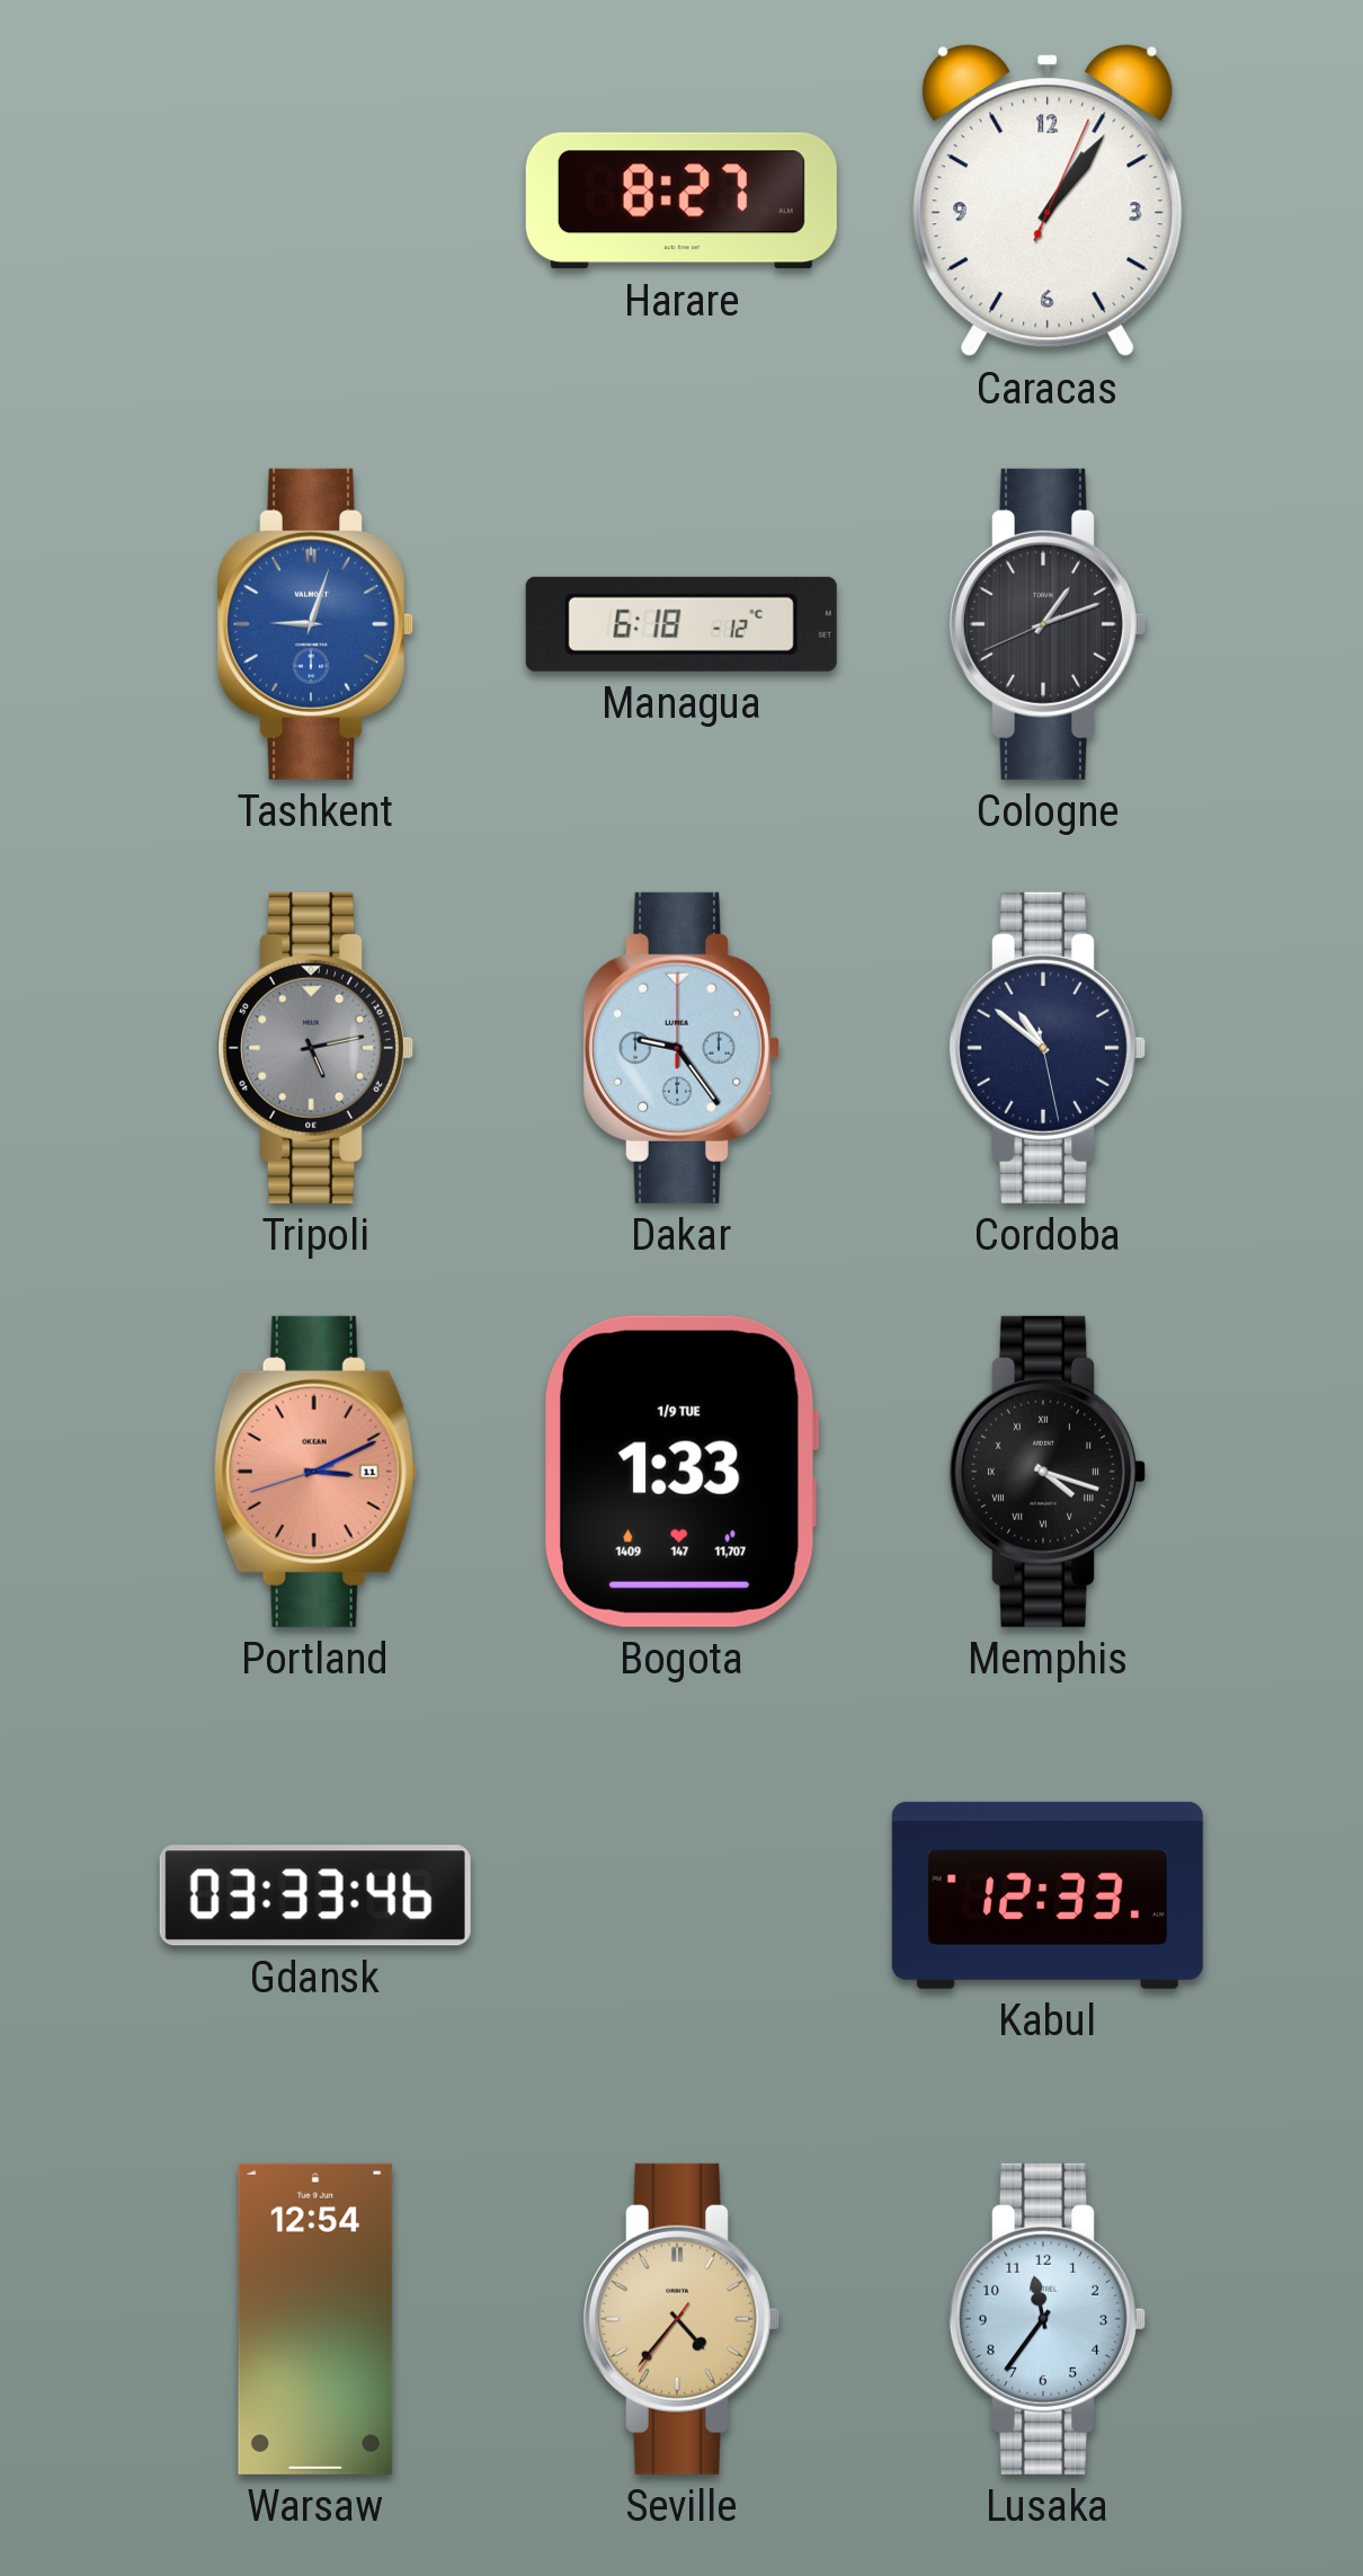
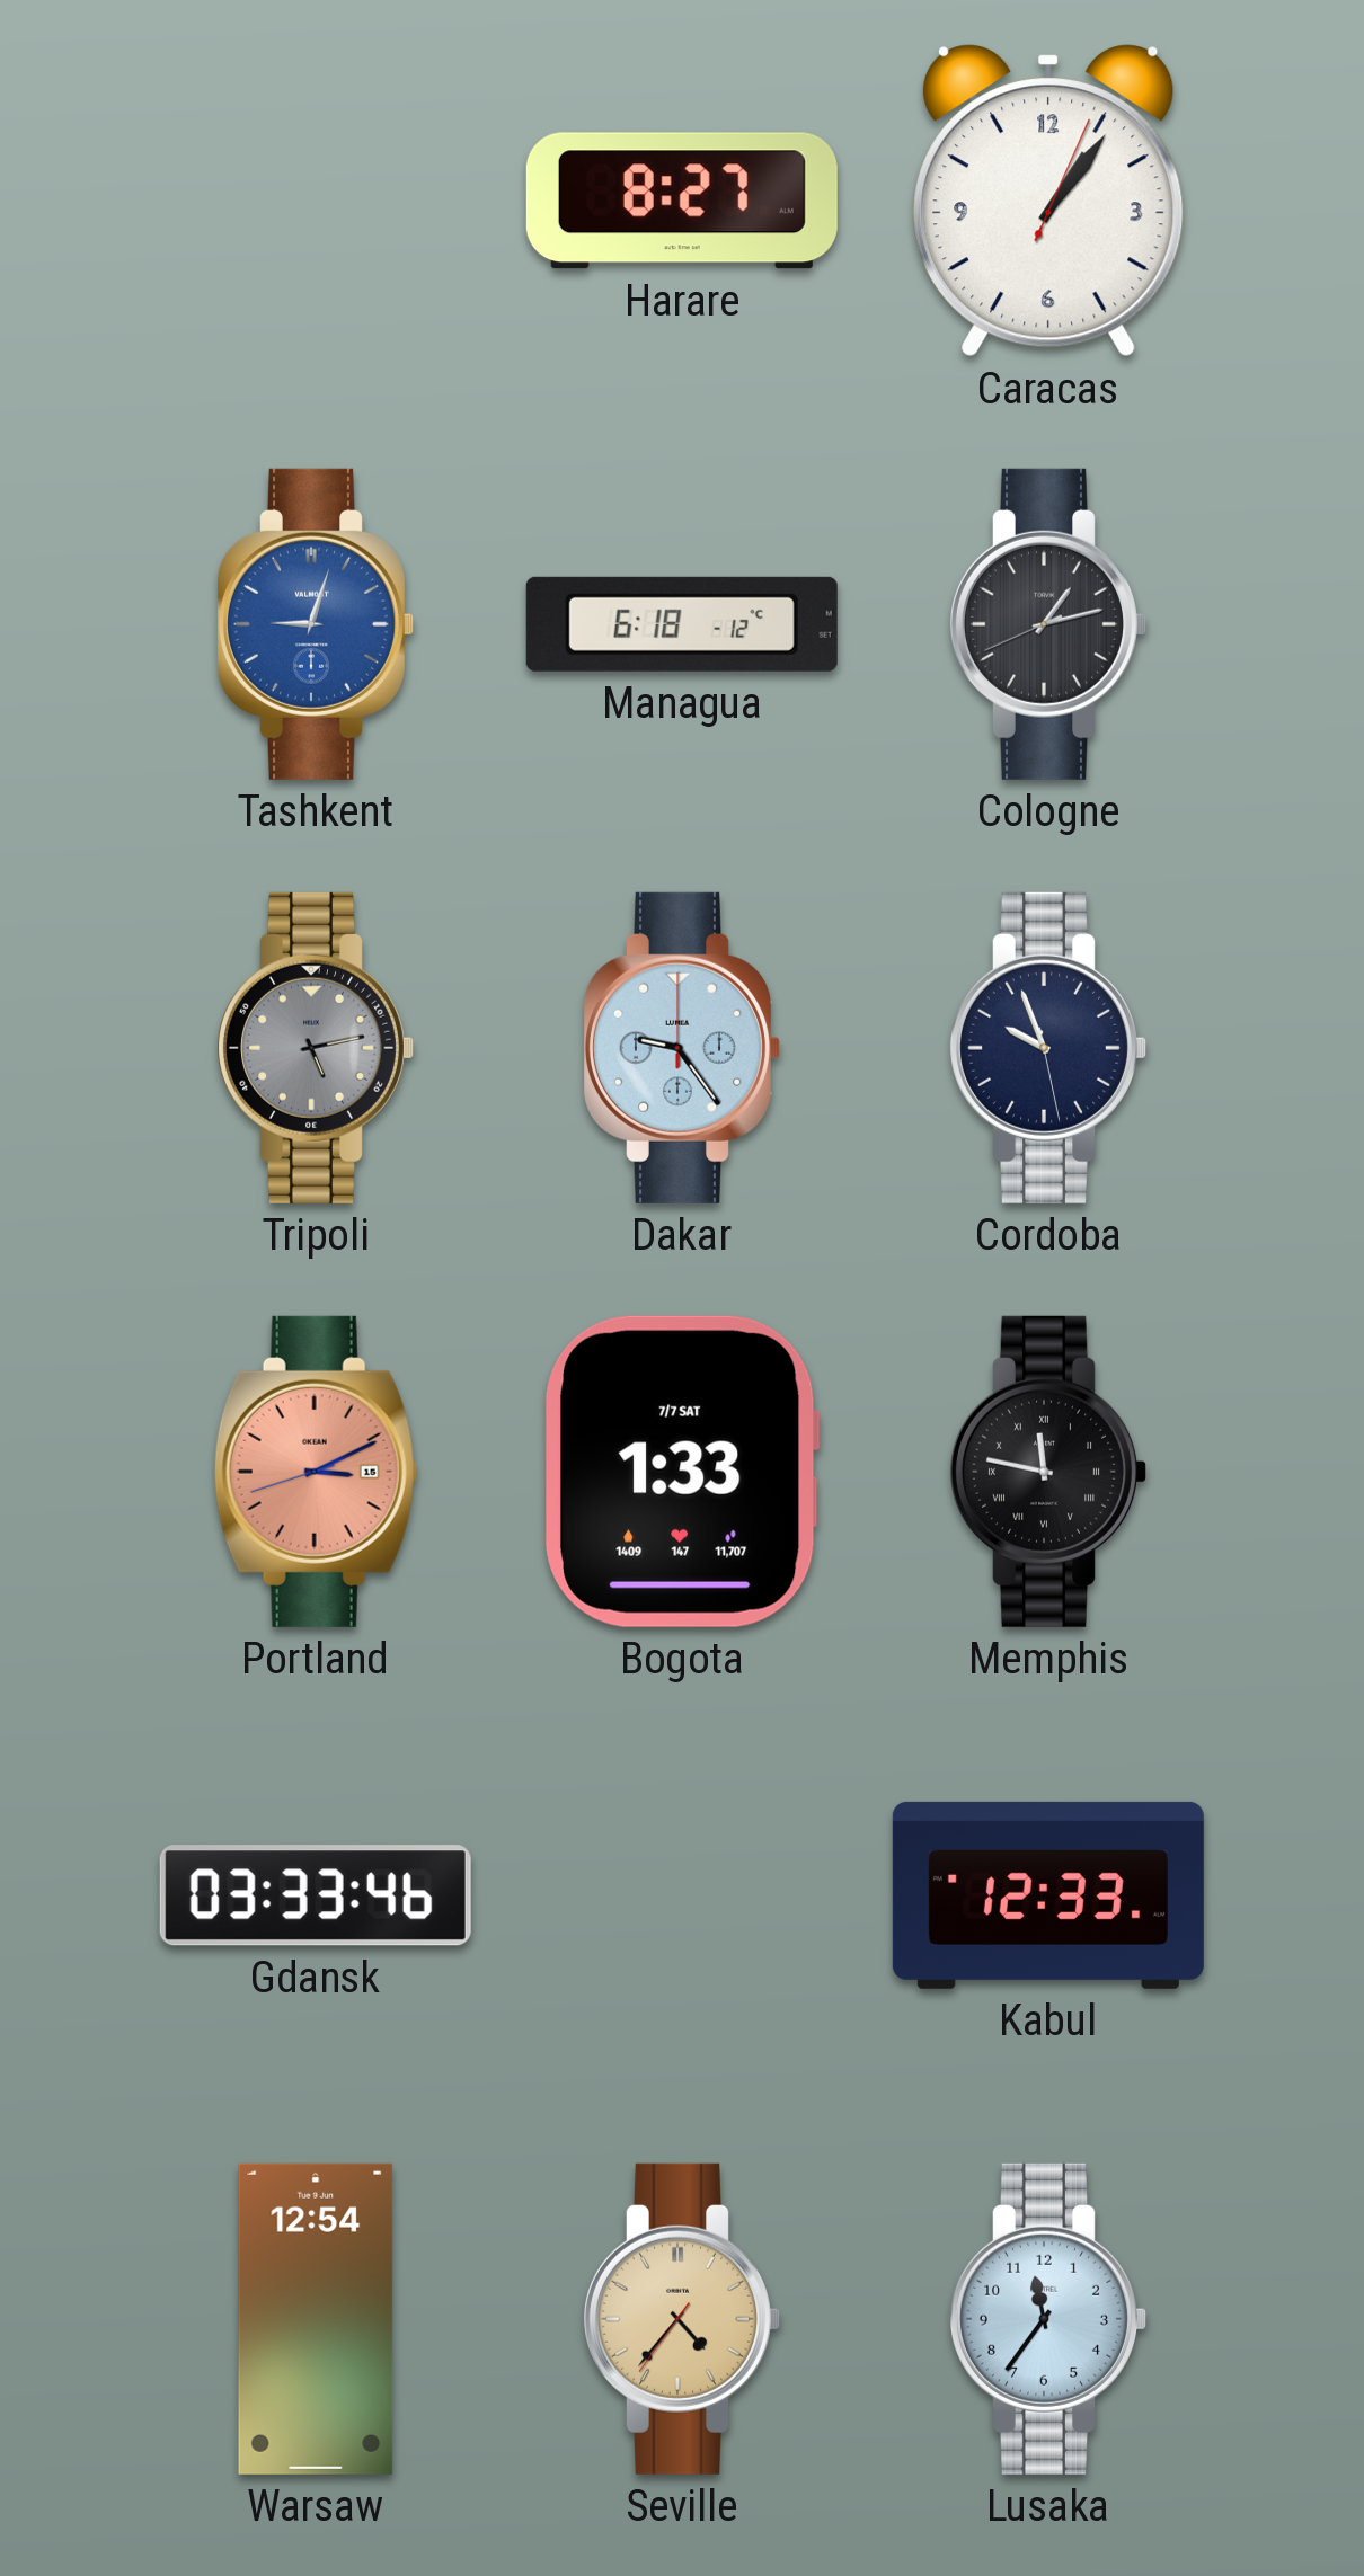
Cologne: 1:11 -> 1:12
Cordoba: 10:51 -> 9:56
Portland date: 11 -> 15
Bogota date: 1/9 TUE -> 7/7 SAT
Memphis: 4:18 -> 11:47
